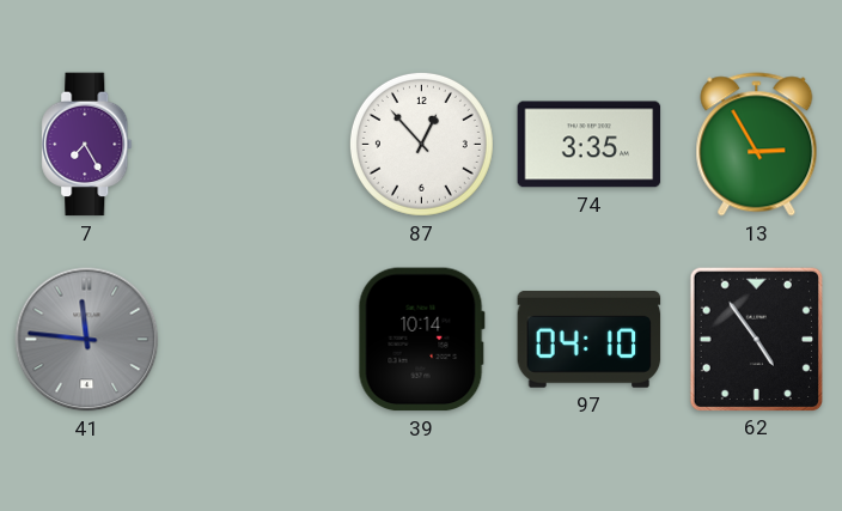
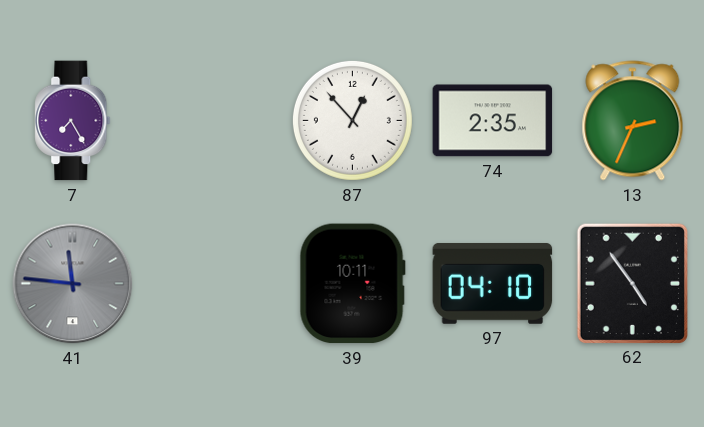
74: 3:35 -> 2:35
13: 2:55 -> 2:34
39: 10:14 -> 10:11
